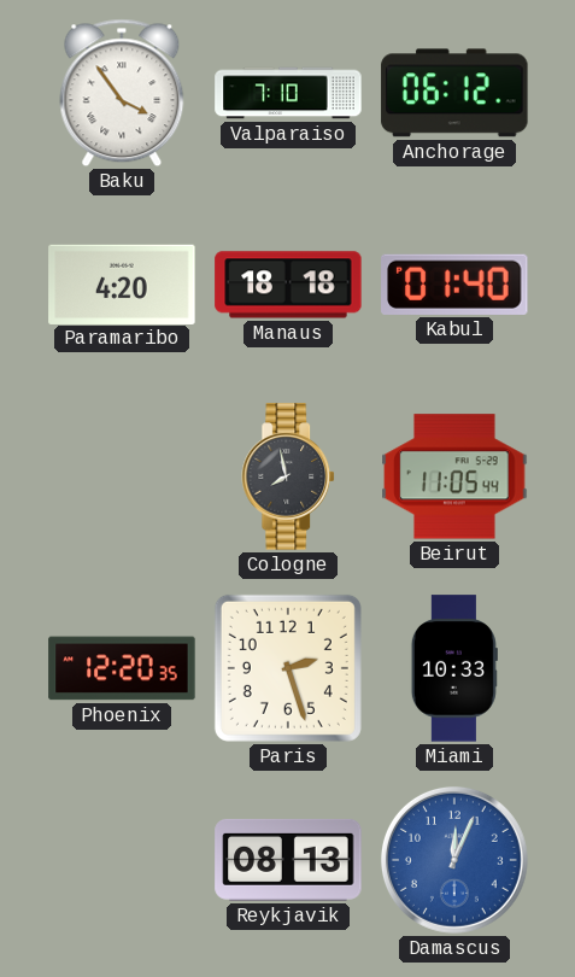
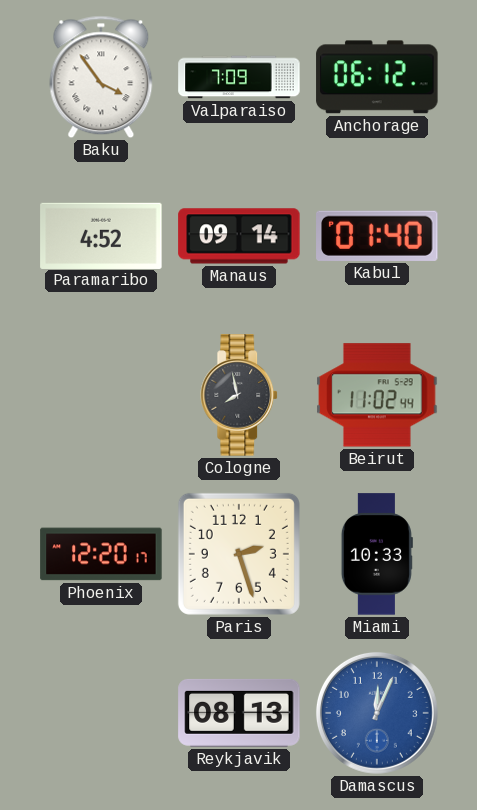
Valparaiso: 7:10 -> 7:09
Paramaribo: 4:20 -> 4:52
Manaus: 18:18 -> 09:14
Beirut: 11:05 -> 11:02
Phoenix: 12:20:35 -> 12:20:17
